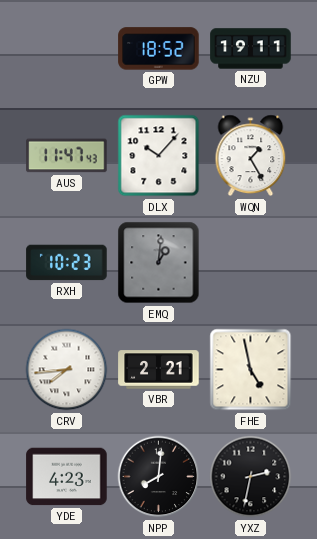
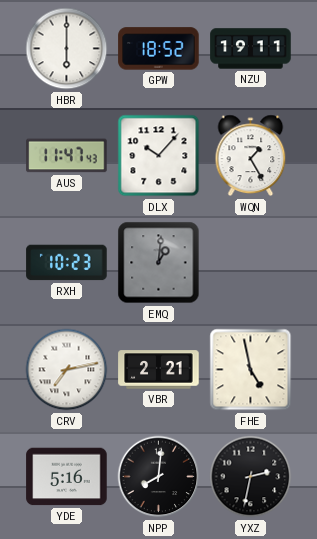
HBR: none -> 6:00
CRV: 7:44 -> 7:13
YDE: 4:23 -> 5:16
